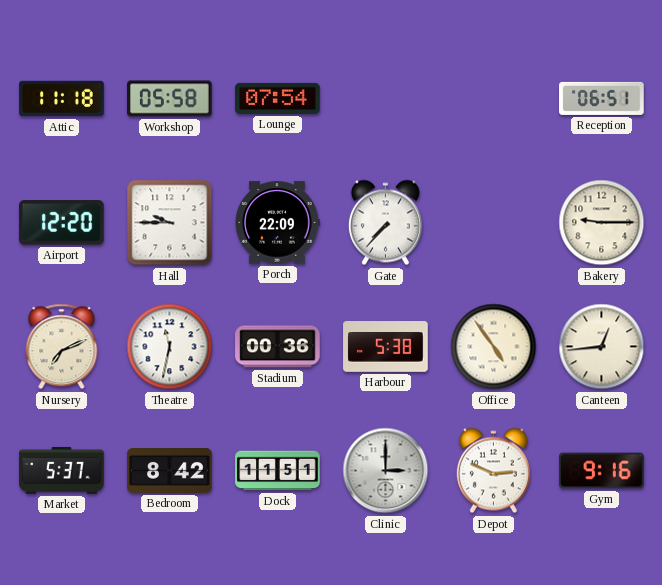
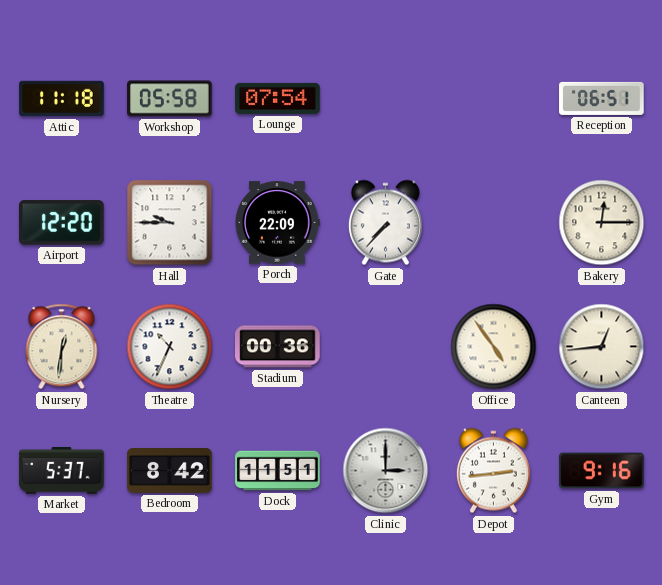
Bakery: 9:15 -> 12:15
Nursery: 7:11 -> 12:31
Theatre: 11:32 -> 10:34
Harbour: 5:38 -> none
Depot: 2:49 -> 2:44
